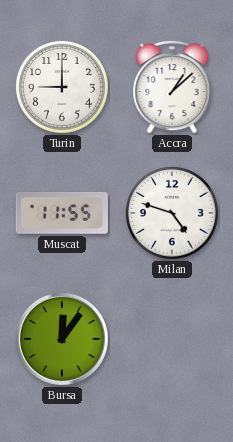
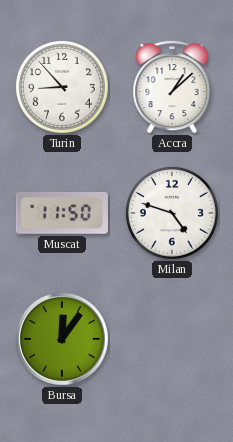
Turin: 9:00 -> 8:53
Muscat: 11:55 -> 11:50
